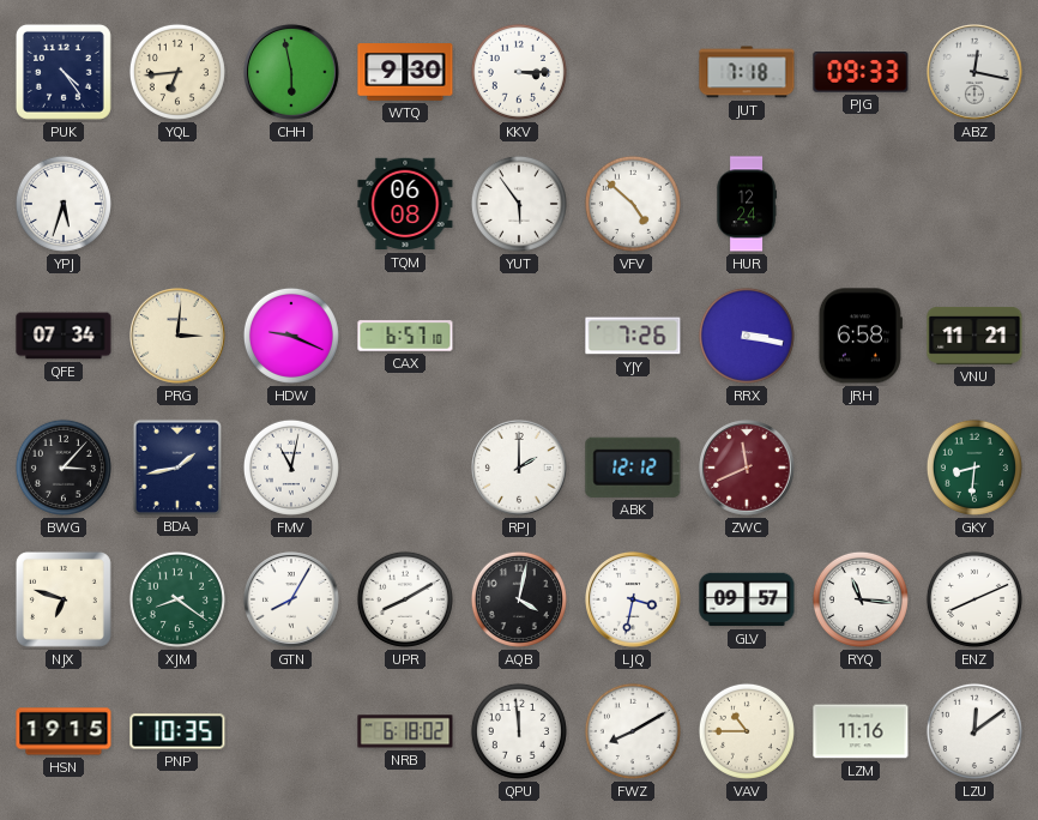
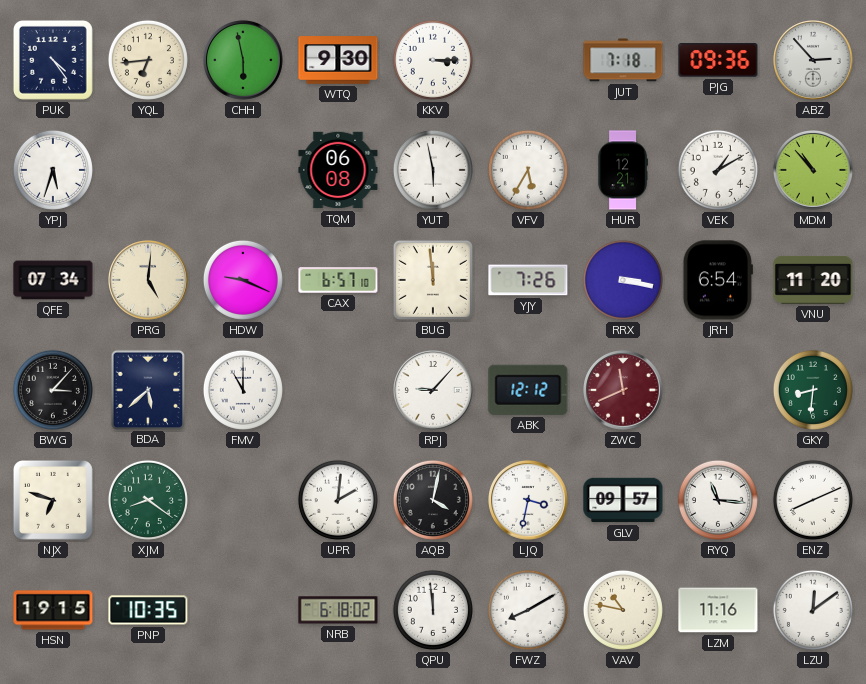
PJG: 09:33 -> 09:36
ABZ: 12:17 -> 2:53
YUT: 5:54 -> 5:58
VFV: 4:52 -> 5:35
HUR: 12:24 -> 12:21
VEK: none -> 1:10
MDM: none -> 10:53
PRG: 3:01 -> 5:01
BUG: none -> 11:59
JRH: 6:58 -> 6:54
VNU: 11:21 -> 11:20
BDA: 1:43 -> 5:38
FMV: 11:02 -> 11:00
RPJ: 2:00 -> 9:07
GTN: 8:05 -> none
UPR: 8:10 -> 2:01
VAV: 10:45 -> 10:47
